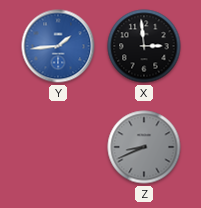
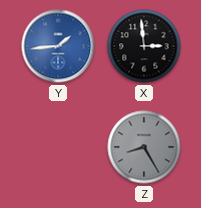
Z: 8:41 -> 8:25
